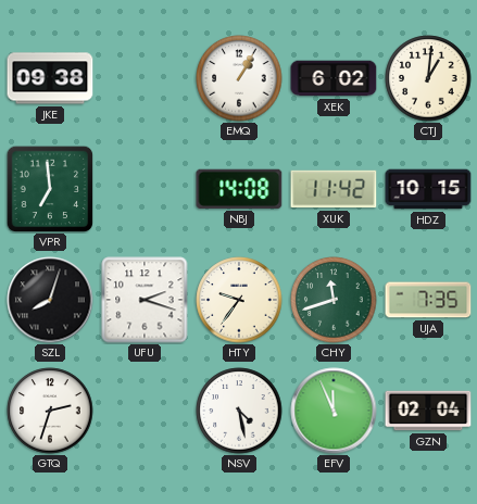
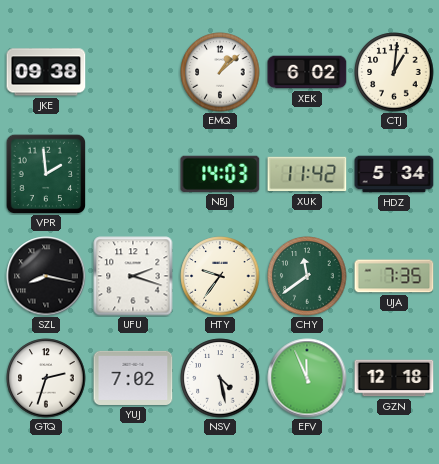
EMQ: 1:05 -> 1:08
VPR: 6:59 -> 1:59
NBJ: 14:08 -> 14:03
HDZ: 10:15 -> 5:34
SZL: 8:03 -> 8:17
CHY: 11:42 -> 11:39
YUJ: none -> 7:02
GZN: 02:04 -> 12:18
